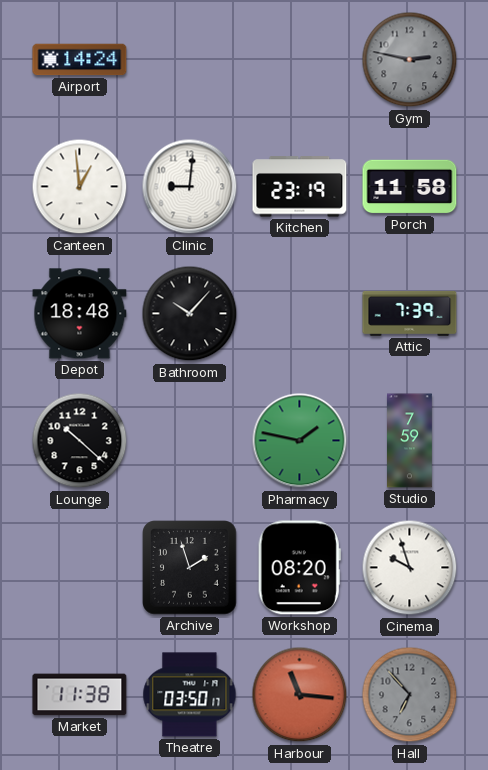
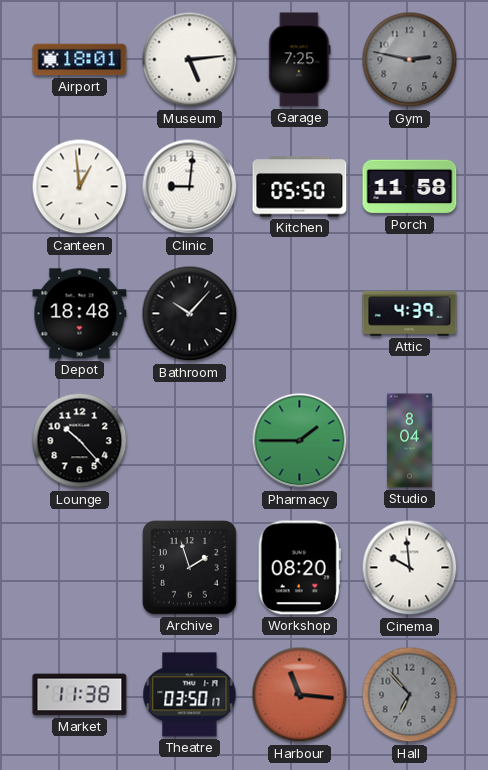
Airport: 14:24 -> 18:01
Museum: none -> 5:14
Garage: none -> 7:25
Kitchen: 23:19 -> 05:50
Attic: 7:39 -> 4:39
Lounge: 10:22 -> 10:23
Pharmacy: 1:47 -> 1:45
Studio: 7:59 -> 8:04
Cinema: 9:57 -> 9:59
